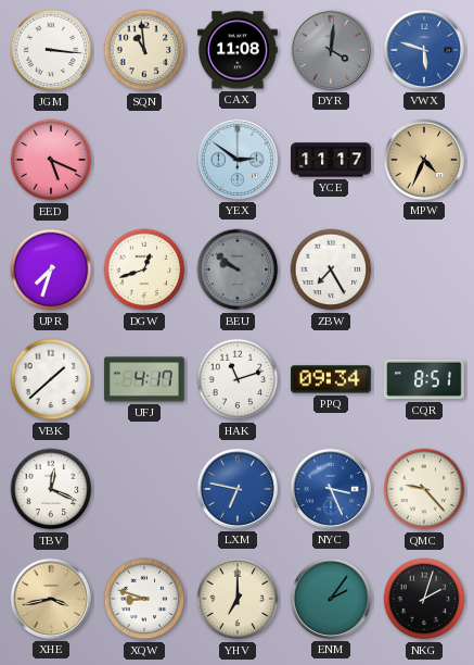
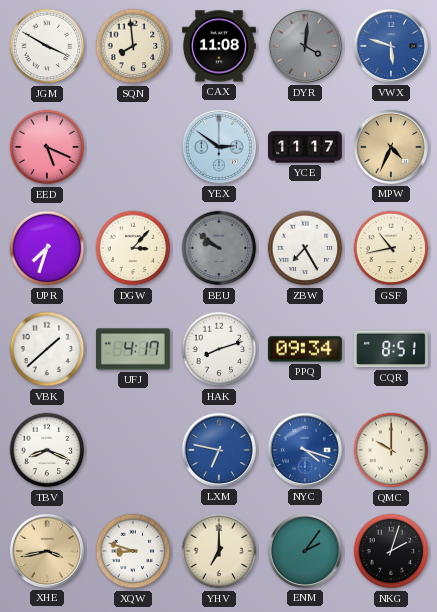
JGM: 3:16 -> 3:50
SQN: 10:59 -> 7:59
DGW: 12:42 -> 3:07
GSF: none -> 10:43
HAK: 11:12 -> 8:12
TBV: 12:19 -> 8:19
NYC: 3:26 -> 4:18
QMC: 9:23 -> 10:00
